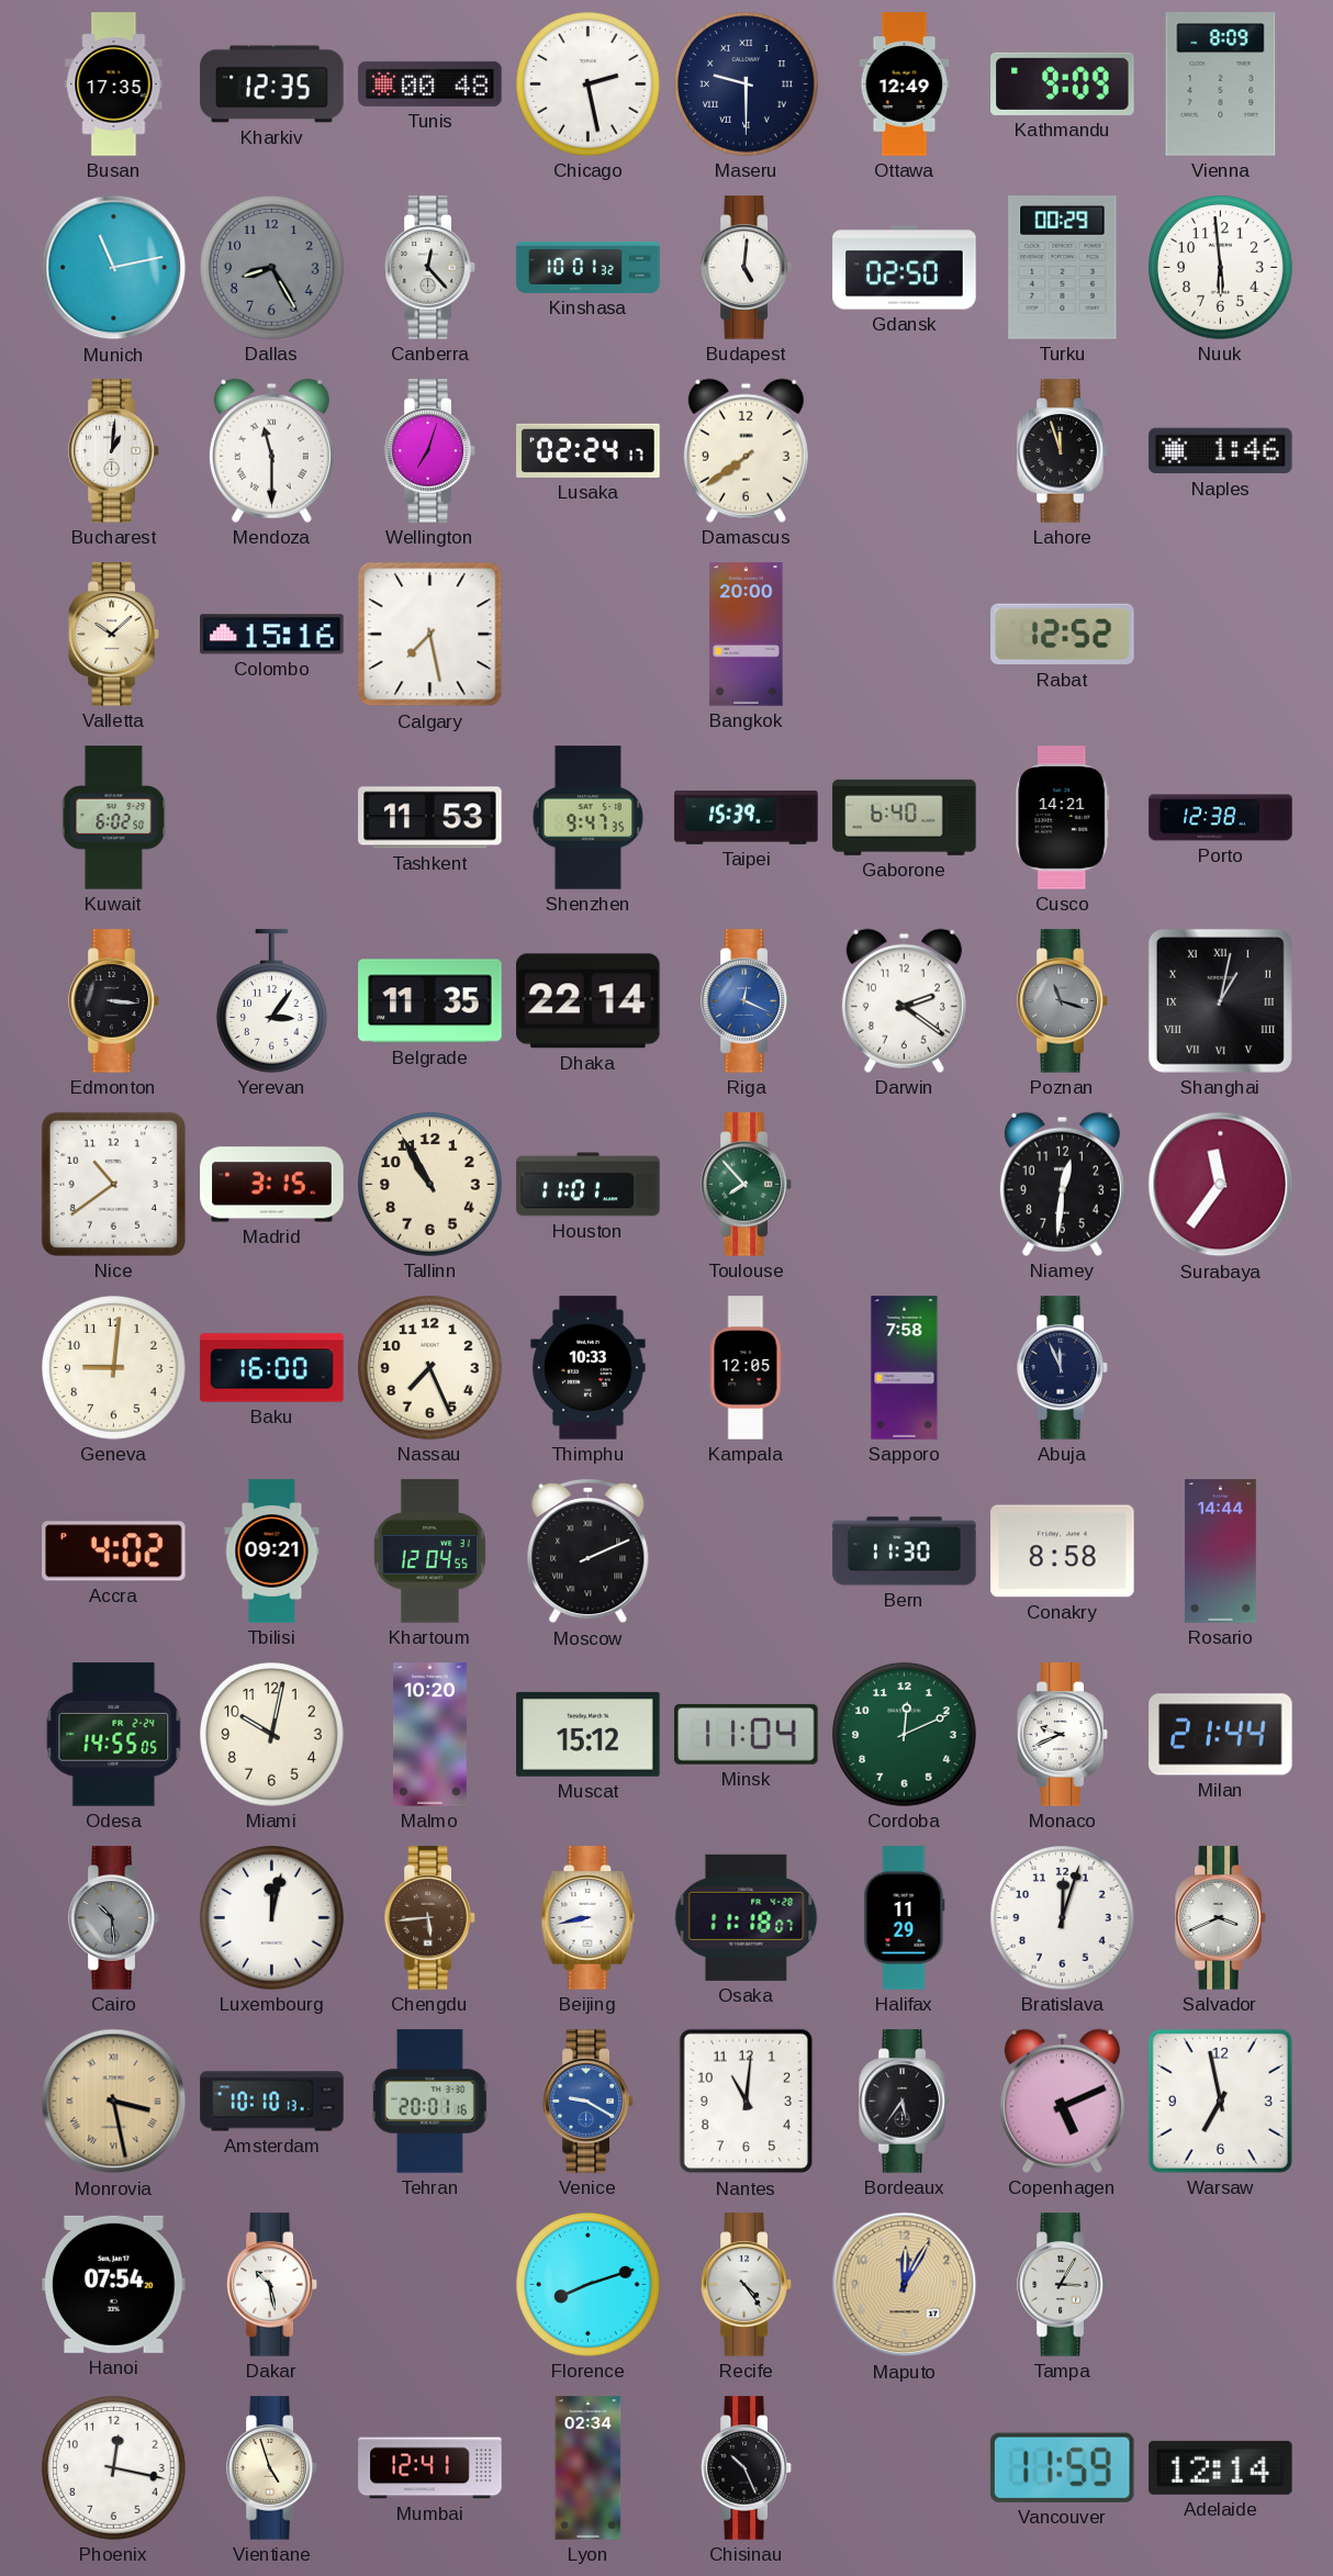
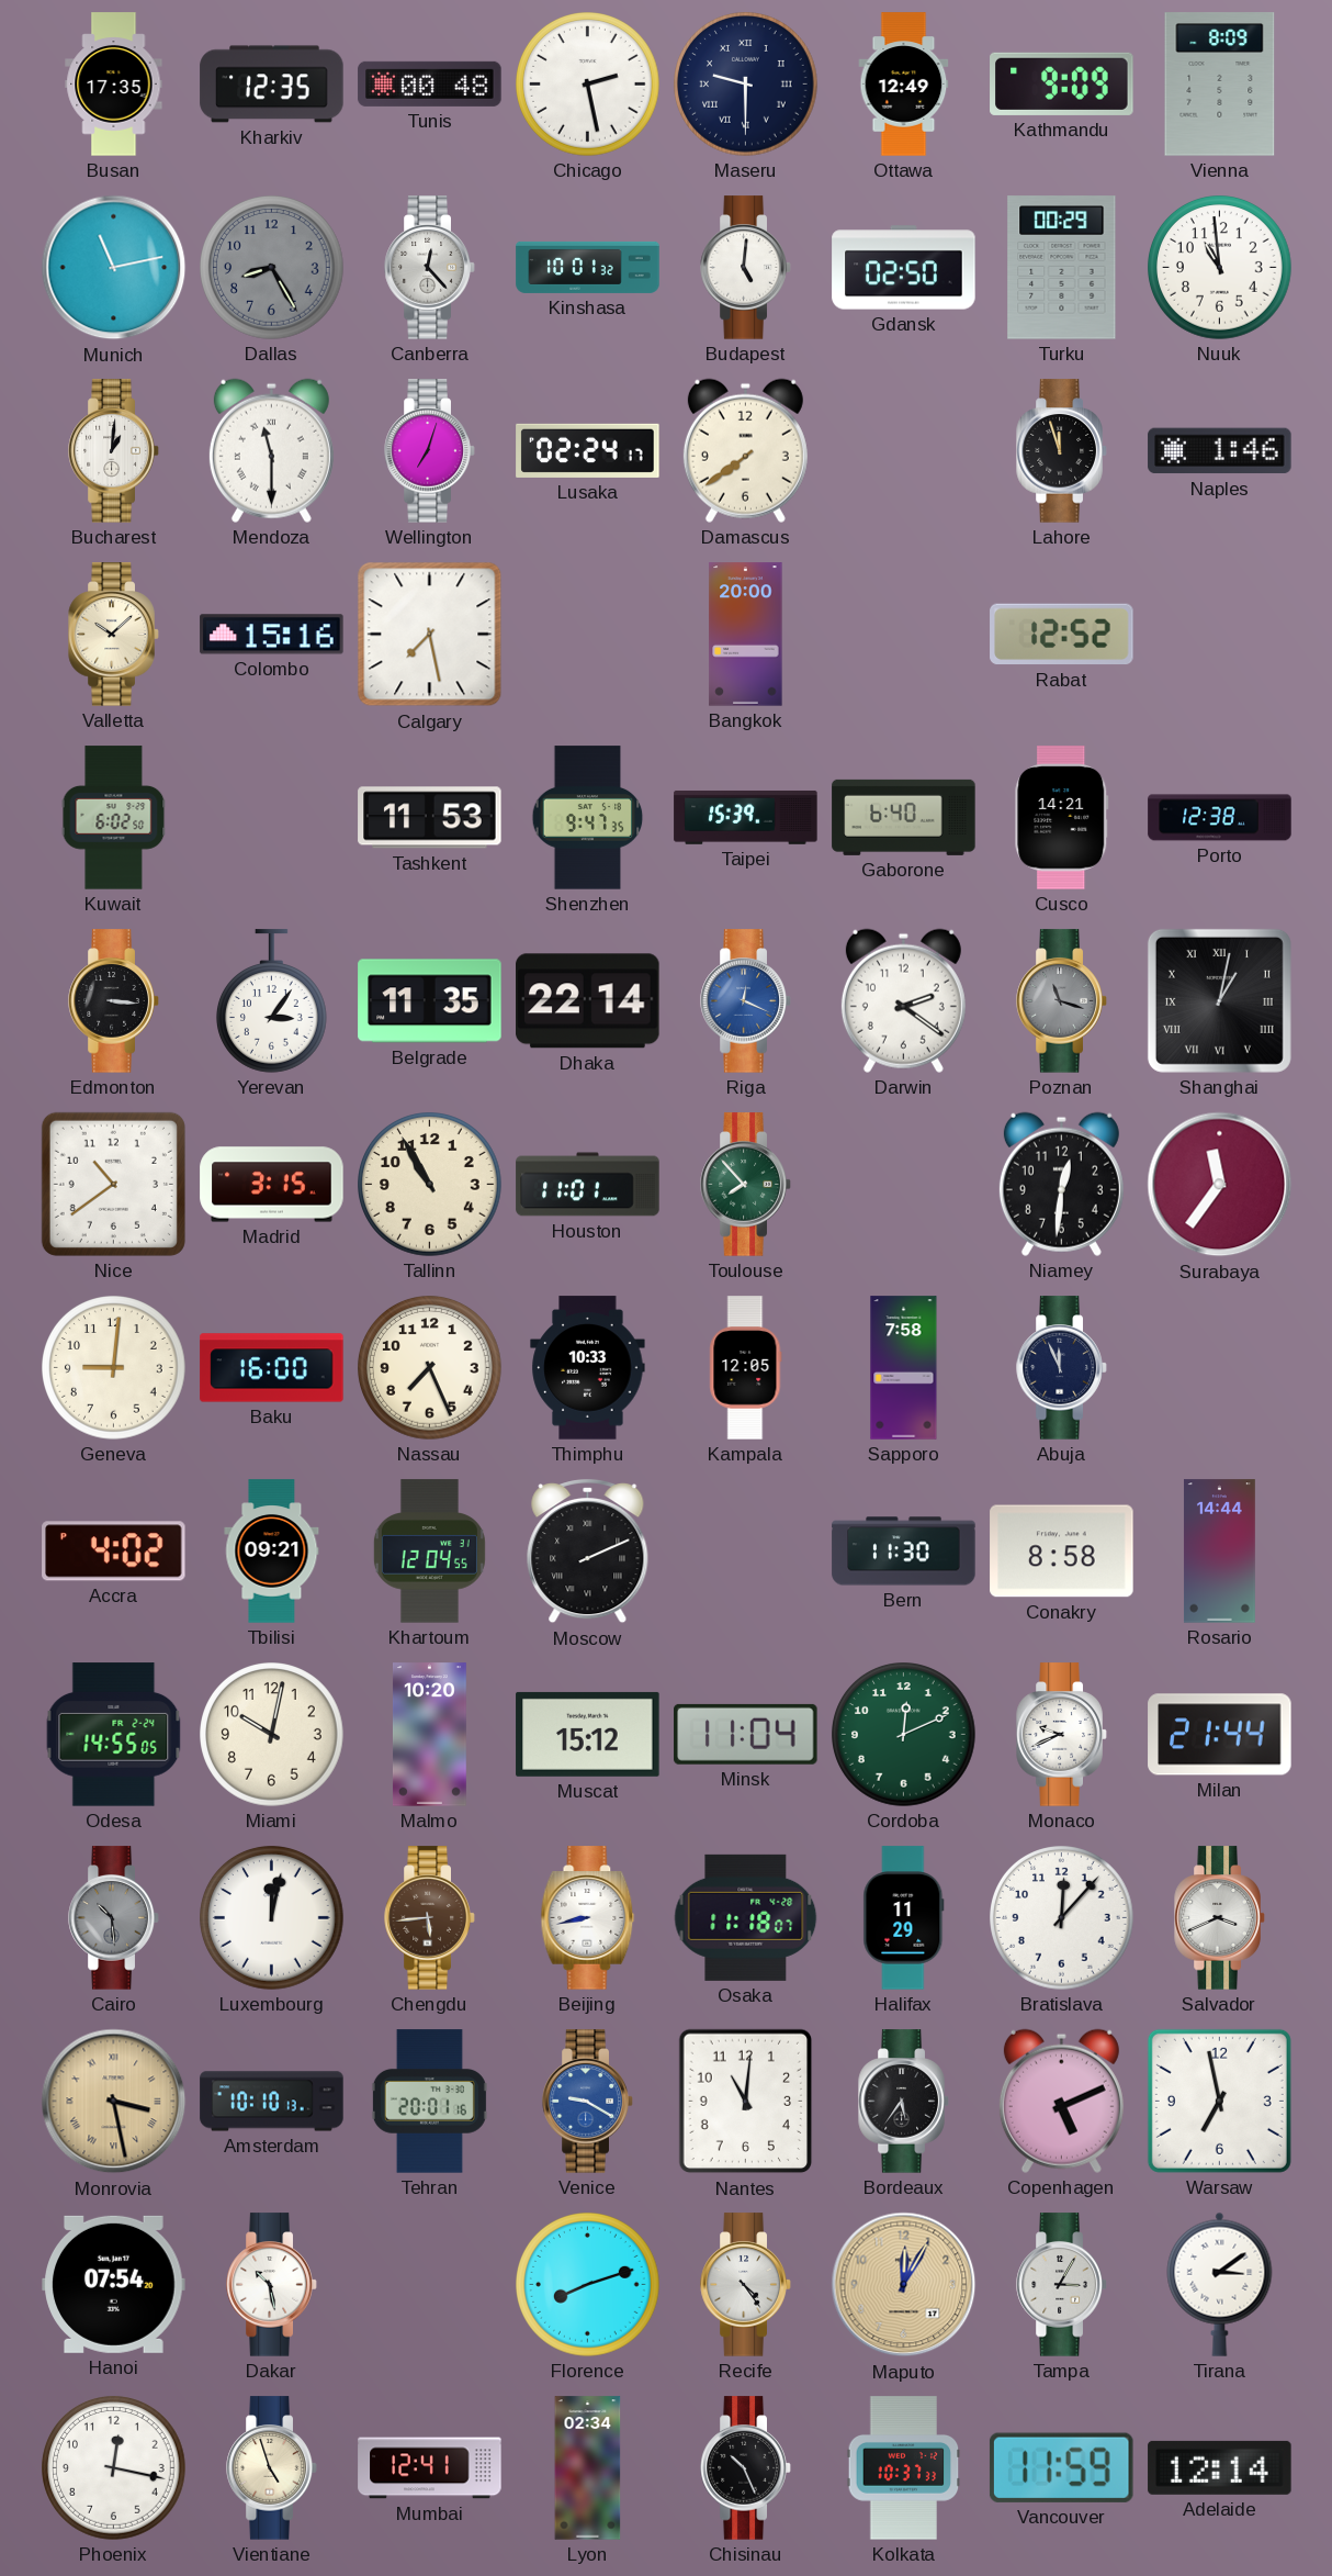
Nuuk: 5:59 -> 10:59
Bratislava: 12:03 -> 12:07
Tirana: none -> 3:09
Kolkata: none -> 10:37
